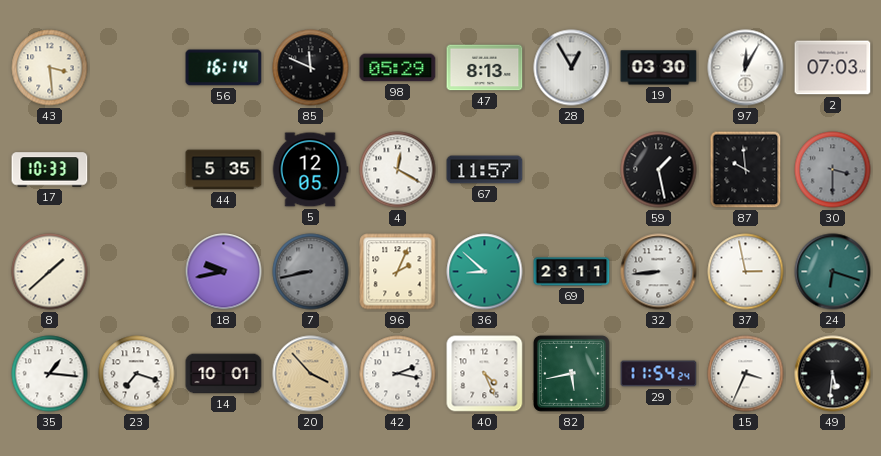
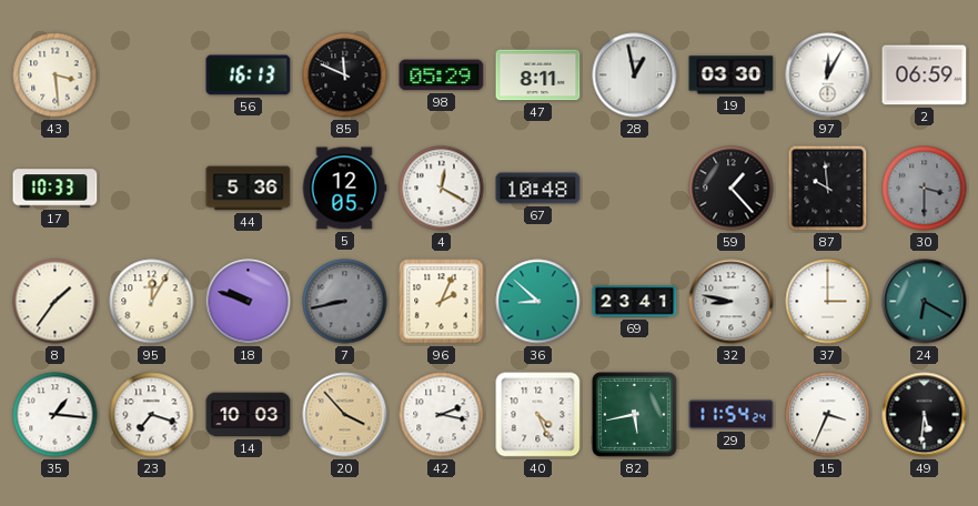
56: 16:14 -> 16:13
47: 8:13 -> 8:11
28: 12:55 -> 12:58
2: 07:03 -> 06:59
44: 5:35 -> 5:36
67: 11:57 -> 10:48
59: 1:28 -> 1:23
8: 1:38 -> 1:36
95: none -> 12:05
18: 9:43 -> 9:48
69: 23:11 -> 23:41
32: 8:44 -> 8:47
37: 2:58 -> 3:00
24: 6:18 -> 6:20
14: 10:01 -> 10:03
